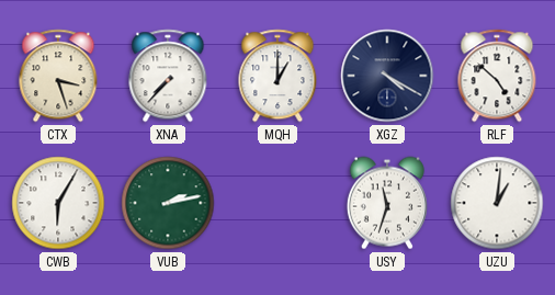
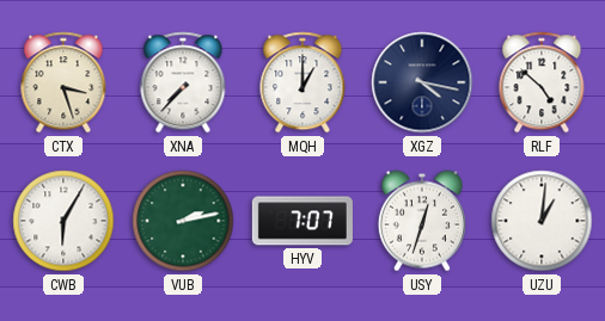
XGZ: 4:20 -> 4:17
HYV: none -> 7:07
USY: 11:33 -> 12:33
